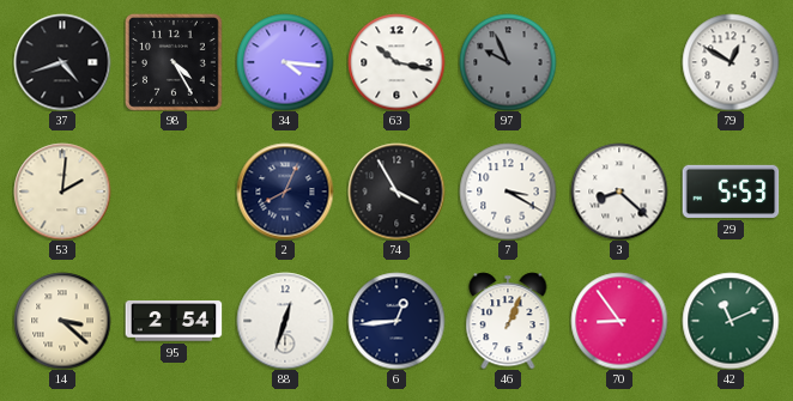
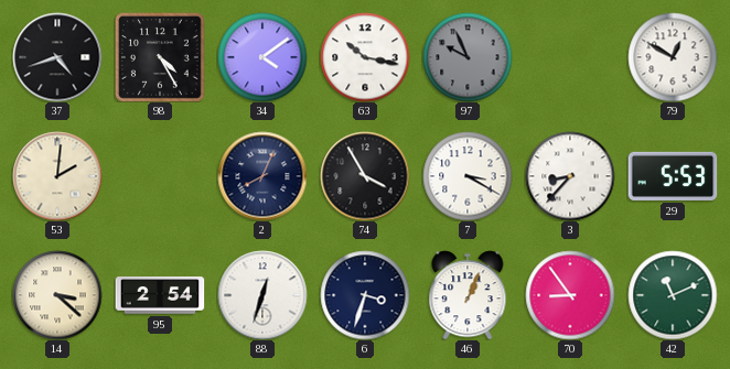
34: 4:16 -> 4:09
3: 8:22 -> 8:37
6: 12:44 -> 3:33
